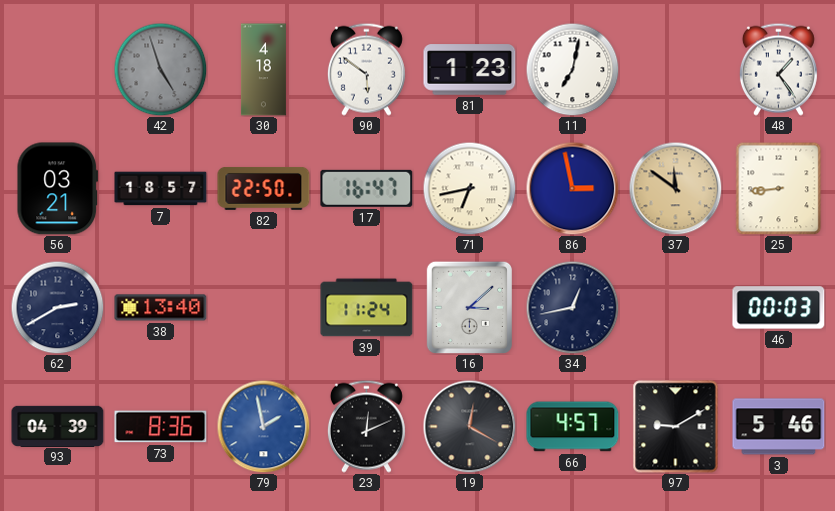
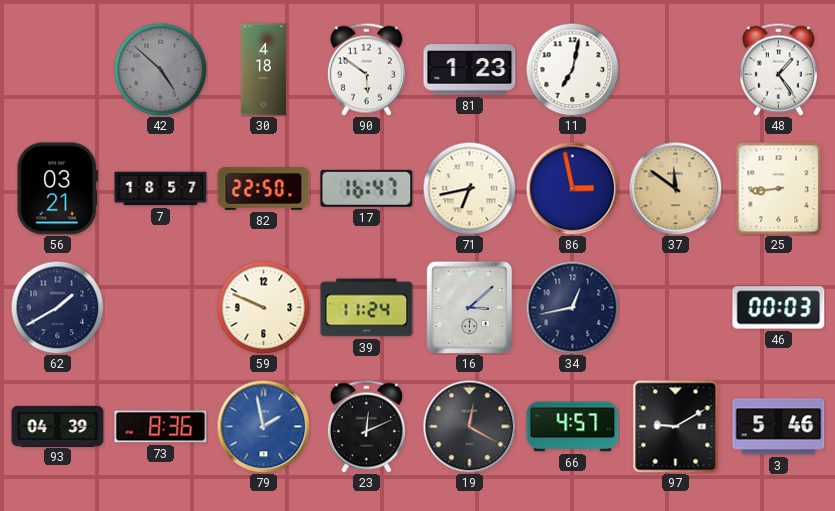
42: 4:57 -> 4:52
62: 2:40 -> 1:40
38: 13:40 -> none
59: none -> 9:49
